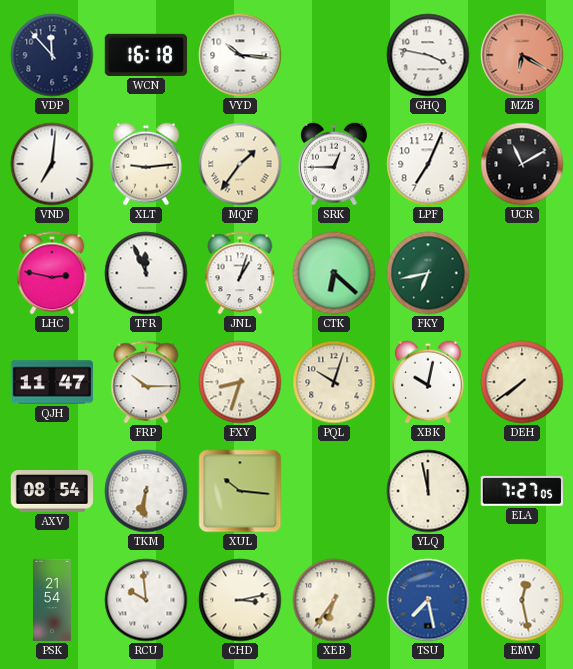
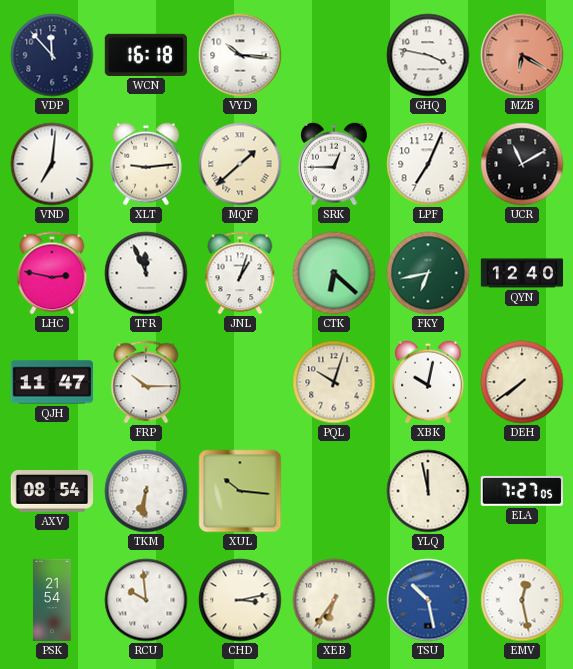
MQF: 1:36 -> 1:38
QYN: none -> 12:40
FXY: 8:33 -> none
TSU: 7:28 -> 10:28
